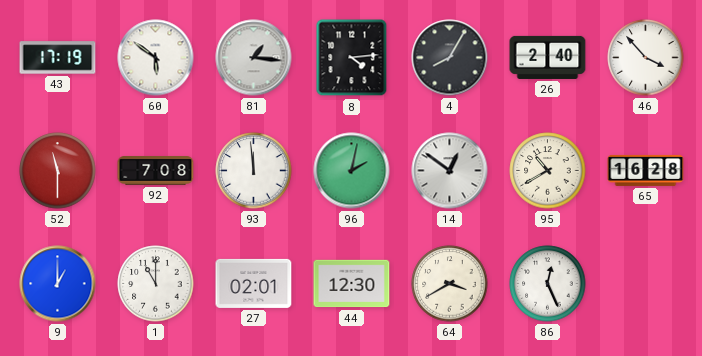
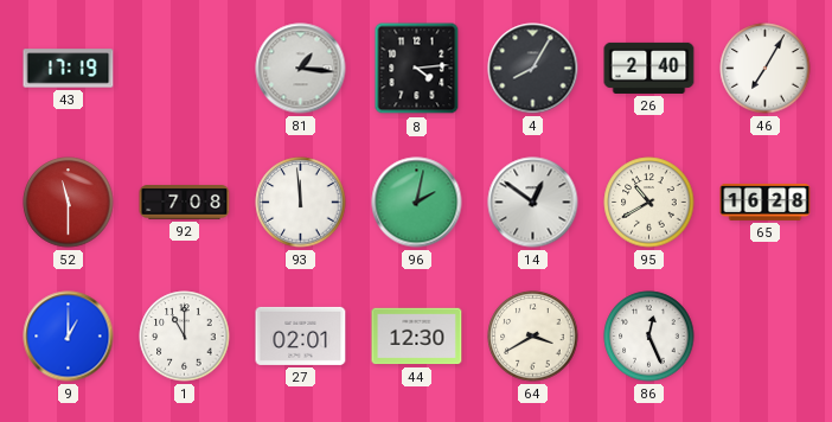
60: 5:51 -> none
46: 3:53 -> 7:05
